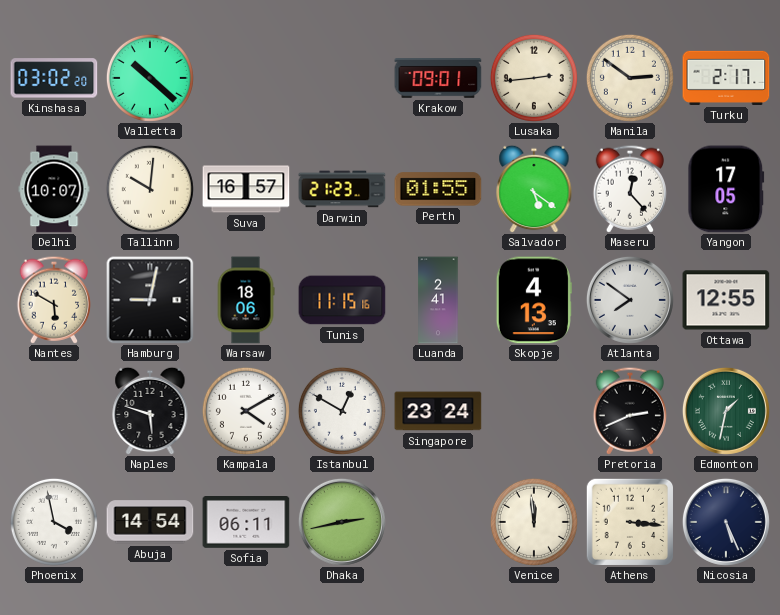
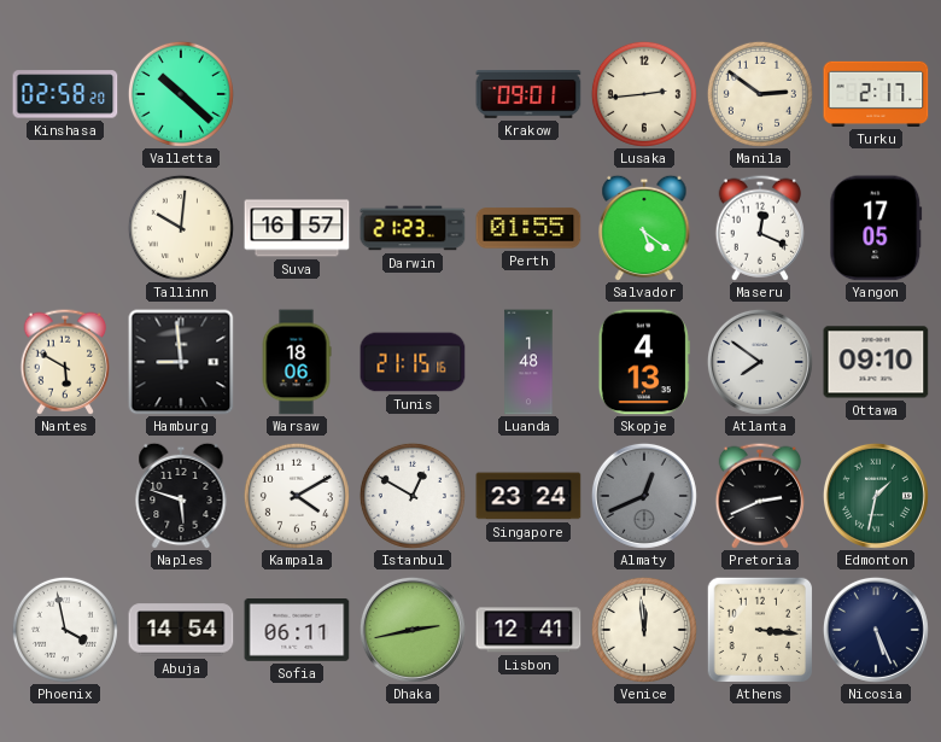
Kinshasa: 03:02 -> 02:58
Delhi: 10:07 -> none
Maseru: 12:23 -> 12:19
Hamburg: 9:02 -> 8:59
Tunis: 11:15 -> 21:15
Luanda: 2:41 -> 1:48
Ottawa: 12:55 -> 09:10
Almaty: none -> 12:41
Lisbon: none -> 12:41
